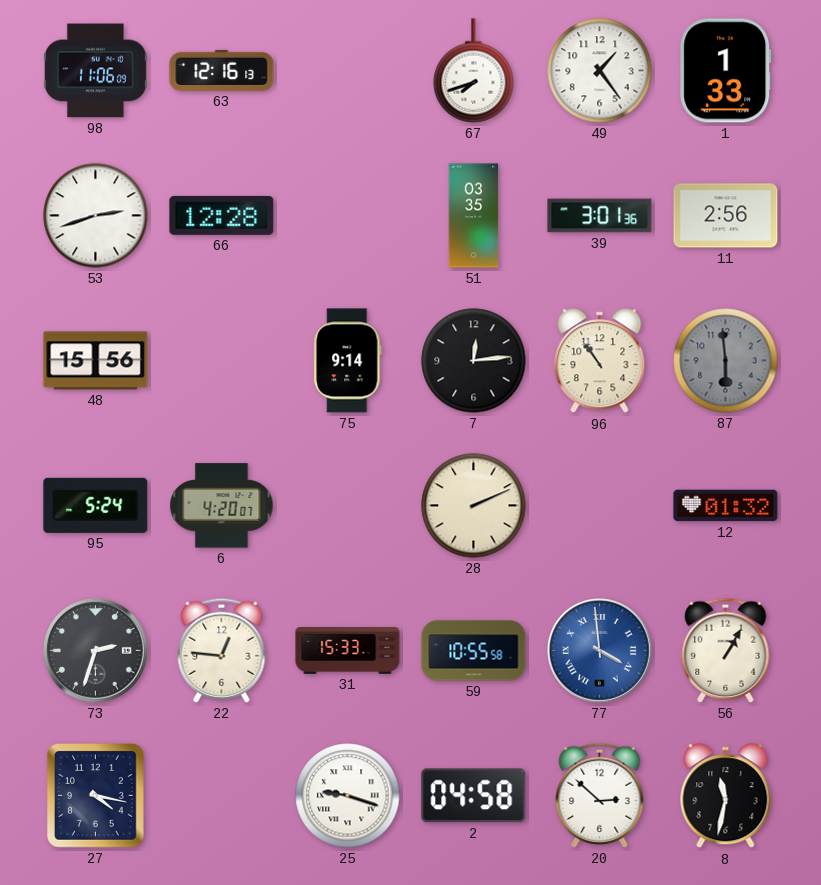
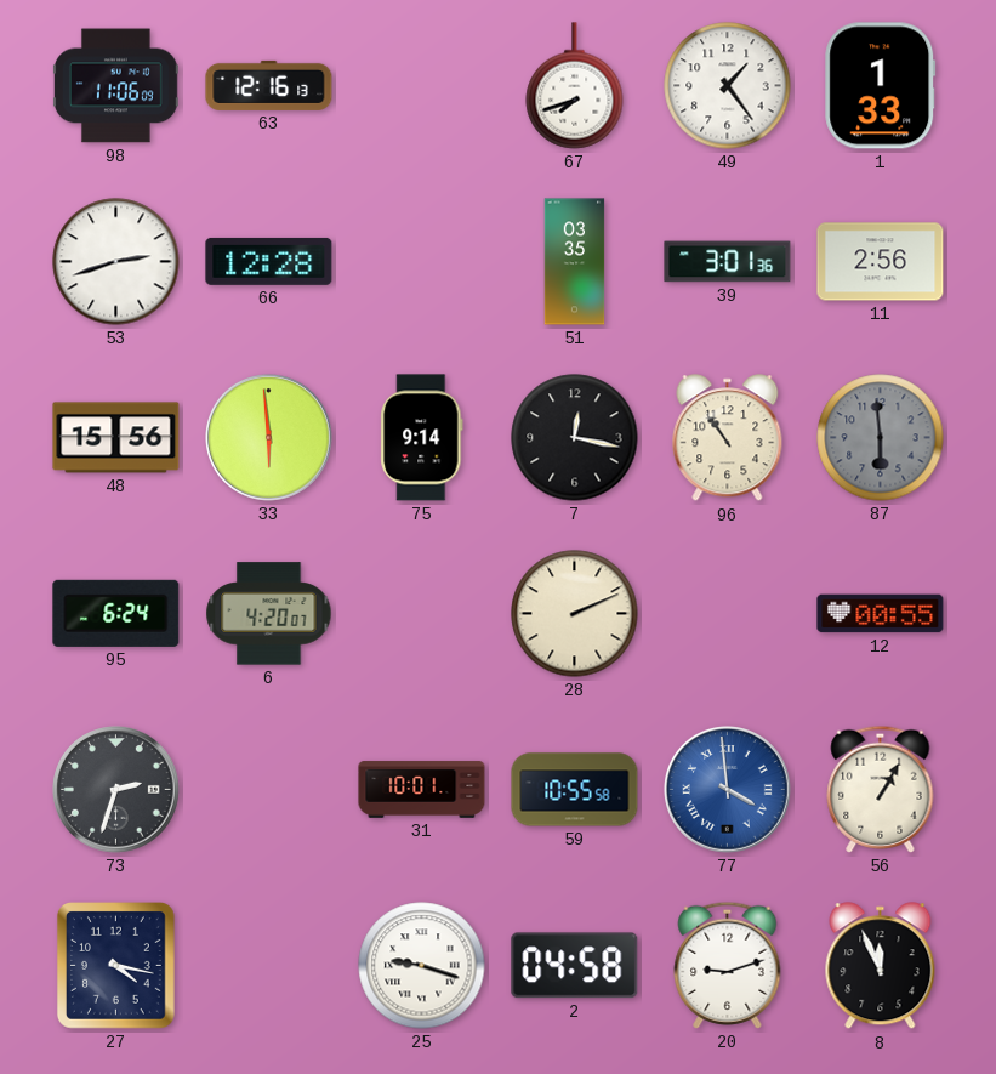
33: none -> 5:59
7: 12:14 -> 12:17
95: 5:24 -> 6:24
12: 01:32 -> 00:55
22: 12:46 -> none
31: 15:33 -> 10:01
20: 2:52 -> 9:12
8: 11:32 -> 11:56
